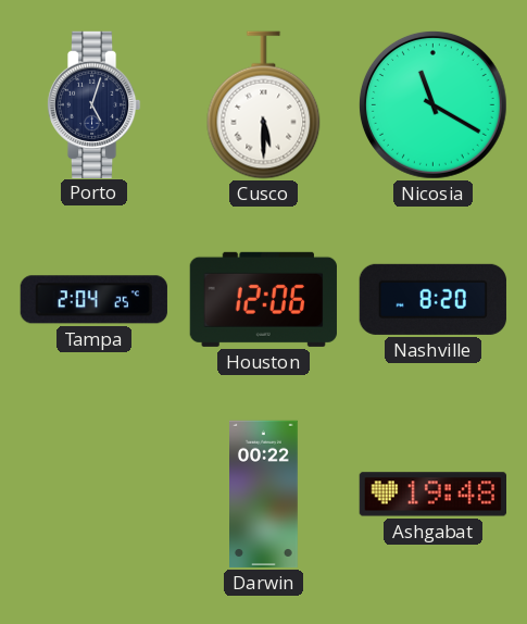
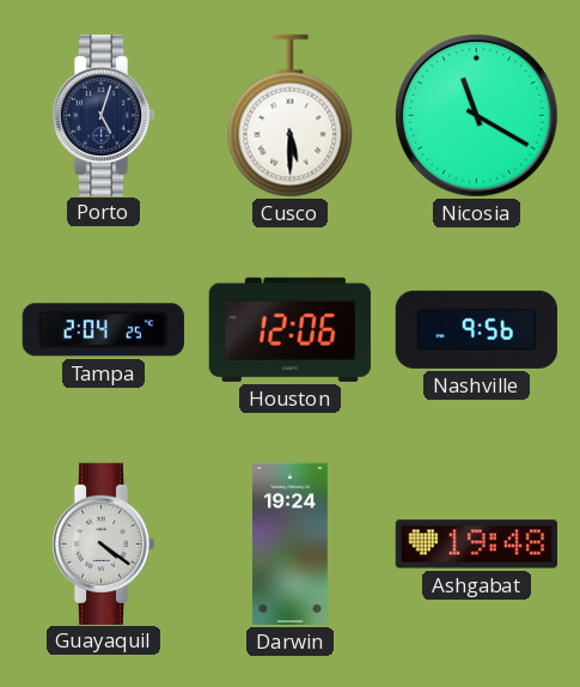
Nashville: 8:20 -> 9:56
Guayaquil: none -> 4:21
Darwin: 00:22 -> 19:24
